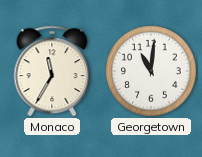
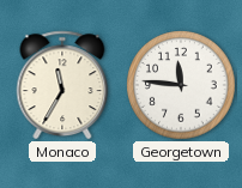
Georgetown: 11:01 -> 11:46
